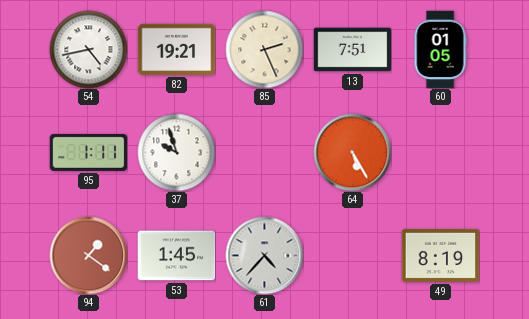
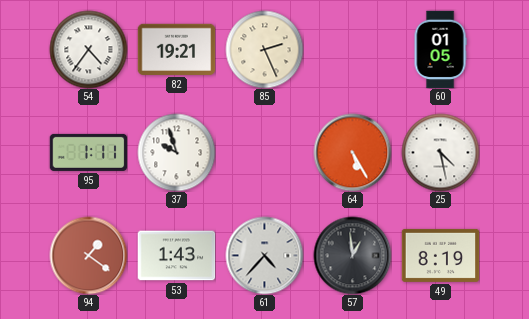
54: 4:43 -> 4:36
13: 7:51 -> none
25: none -> 4:28
53: 1:45 -> 1:43
57: none -> 12:59
